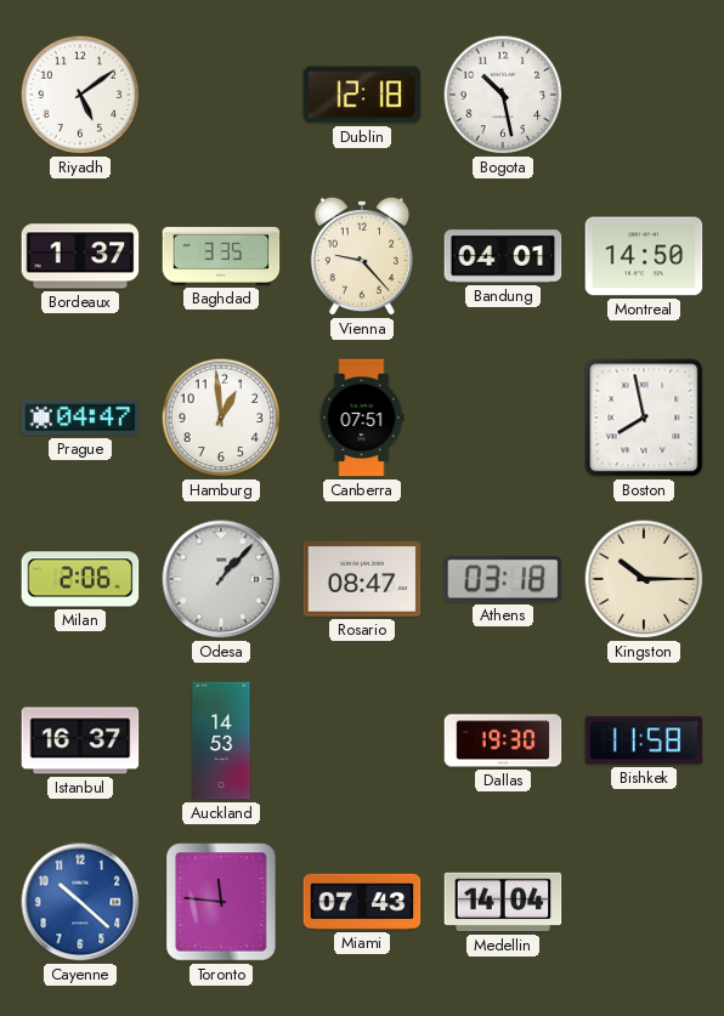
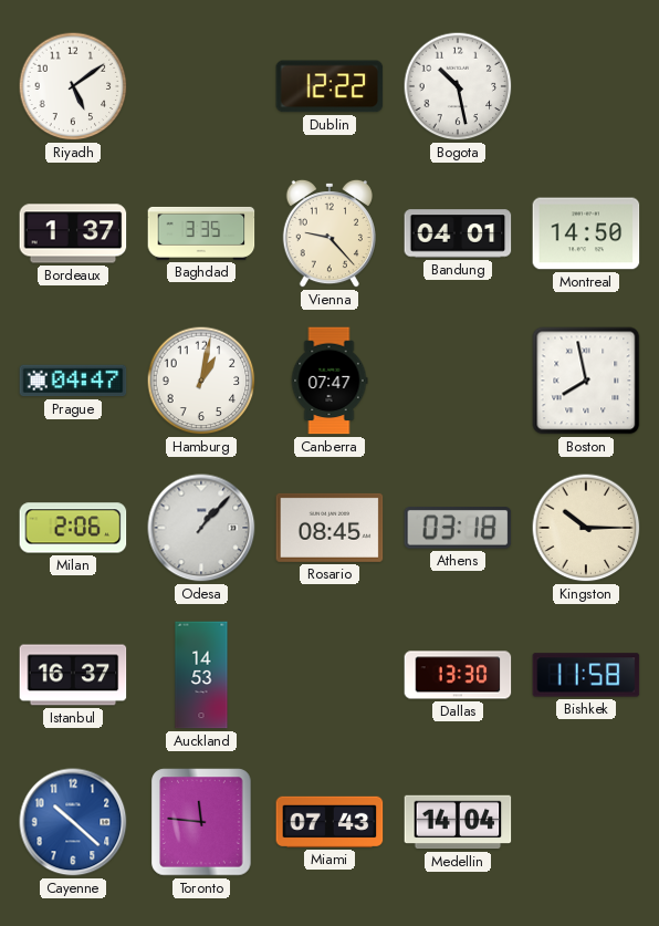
Dublin: 12:18 -> 12:22
Hamburg: 12:59 -> 1:02
Canberra: 07:51 -> 07:47
Rosario: 08:47 -> 08:45
Dallas: 19:30 -> 13:30
